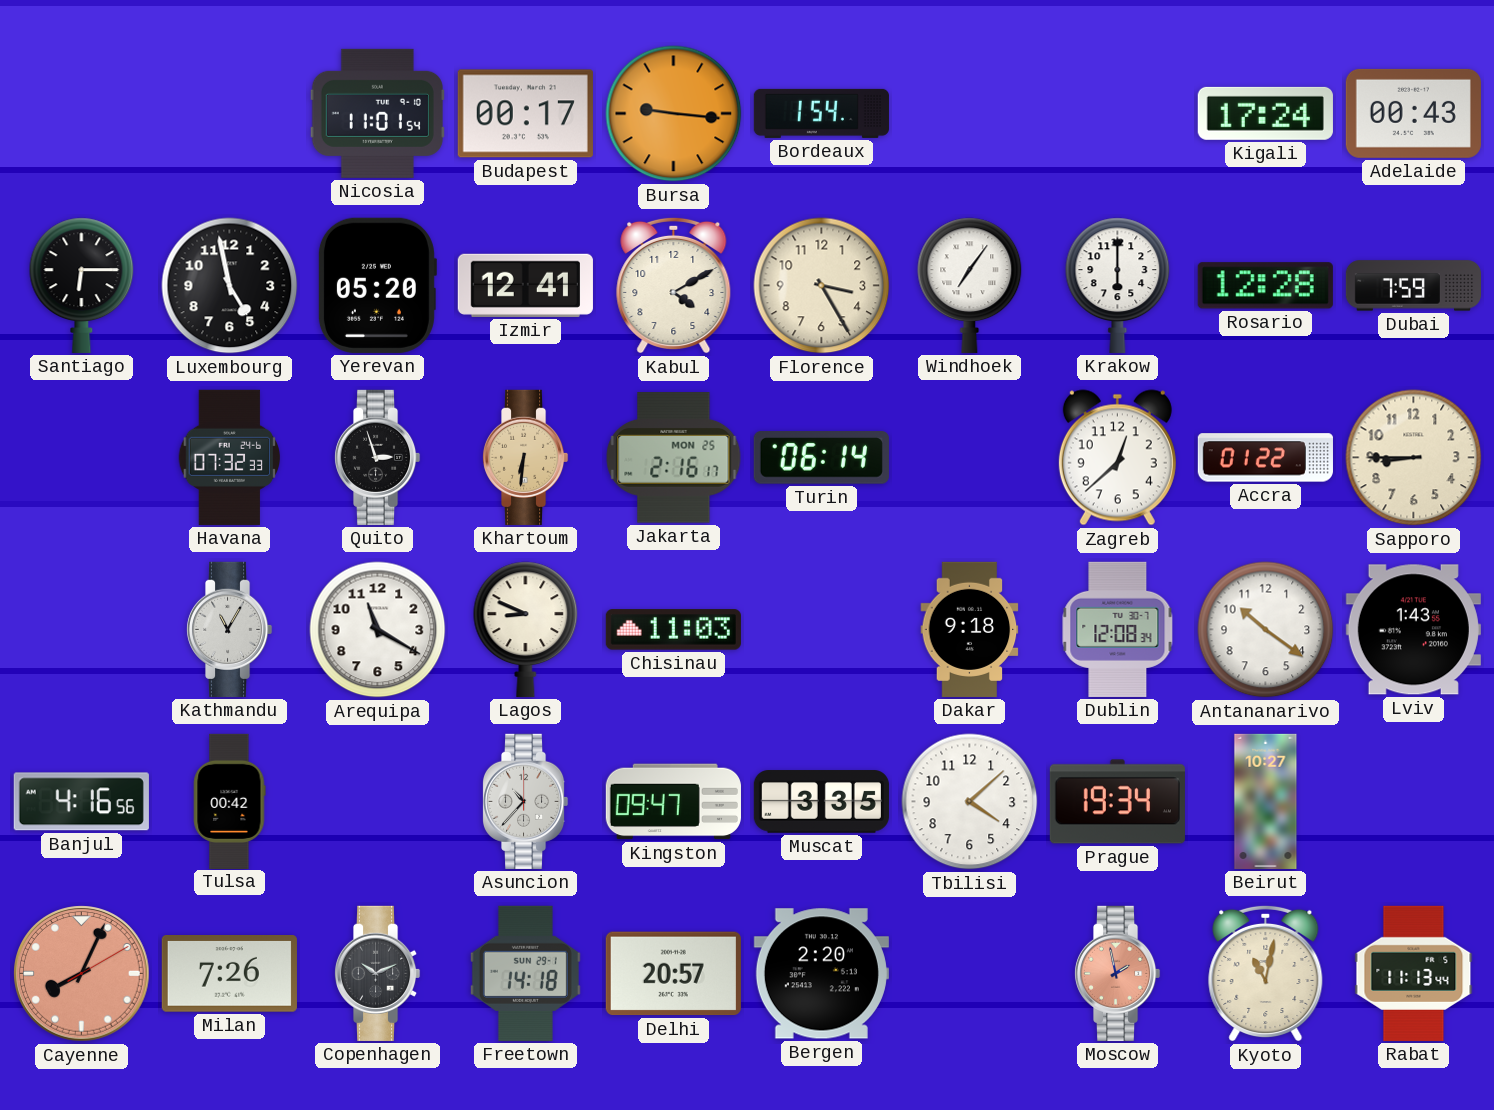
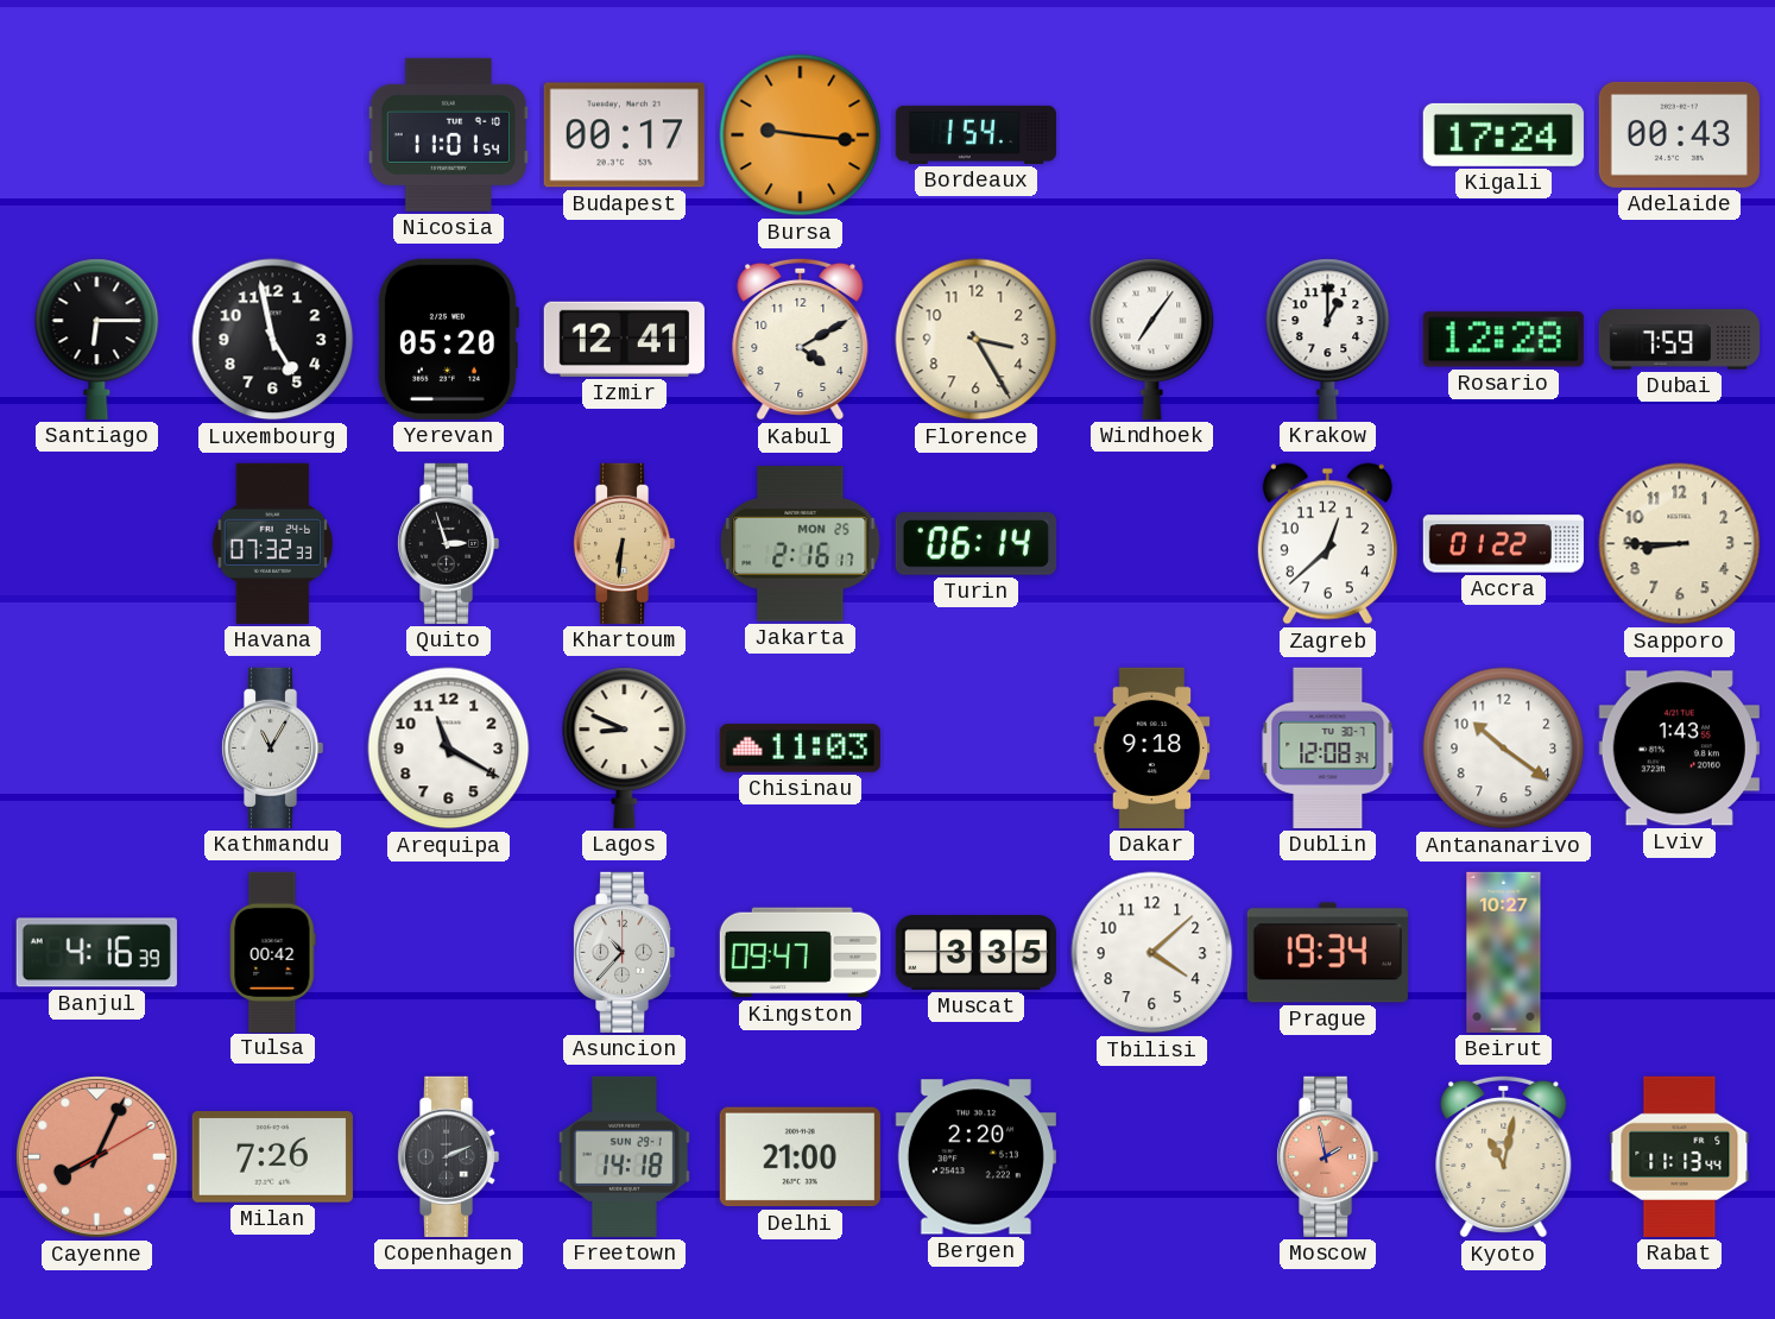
Krakow: 6:00 -> 1:00
Banjul: 4:16:56 -> 4:16:39
Copenhagen: 10:11 -> 2:11
Delhi: 20:57 -> 21:00
